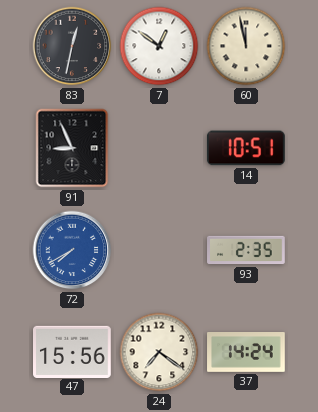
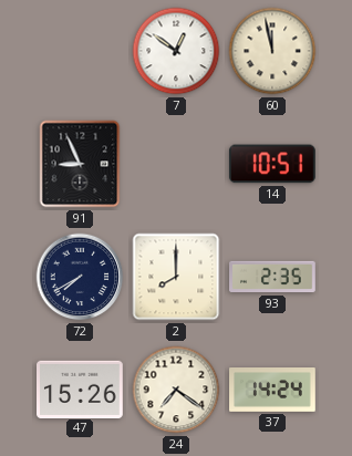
83: 12:32 -> none
72 dial: blue -> navy
2: none -> 8:00
47: 15:56 -> 15:26
